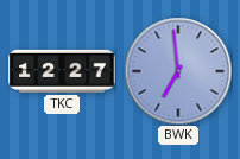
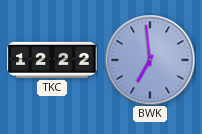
TKC: 12:27 -> 12:22
